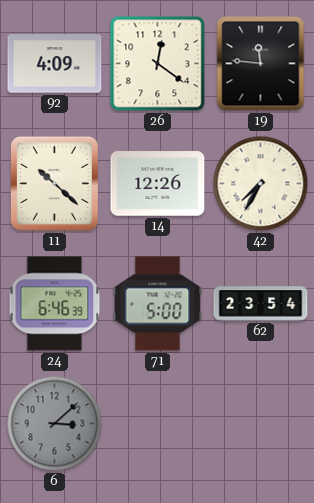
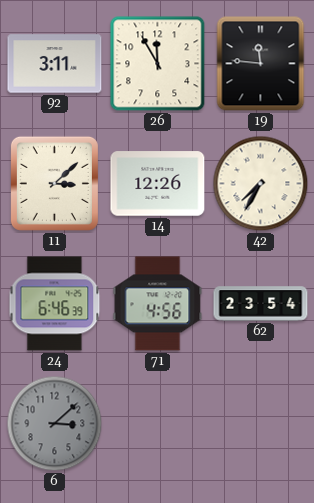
92: 4:09 -> 3:11
26: 12:21 -> 11:55
11: 10:22 -> 3:08
71: 5:00 -> 4:56
